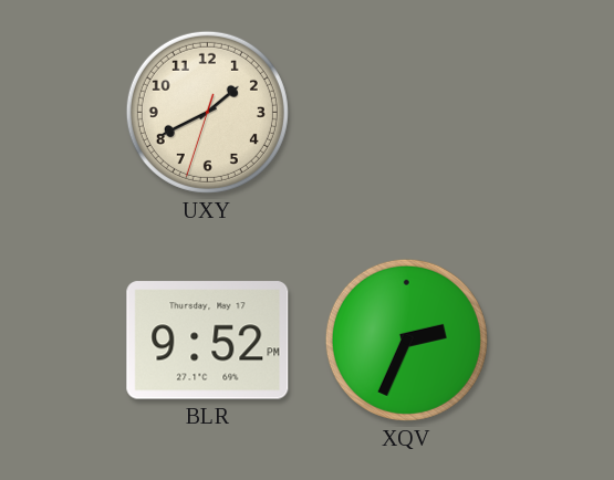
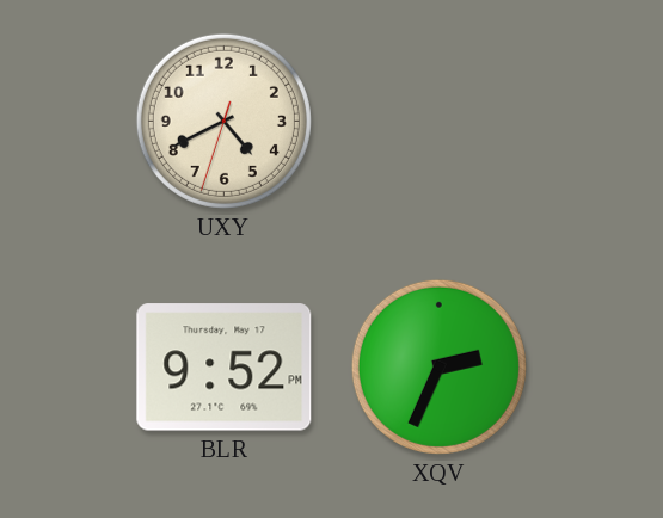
UXY: 1:40 -> 4:40
